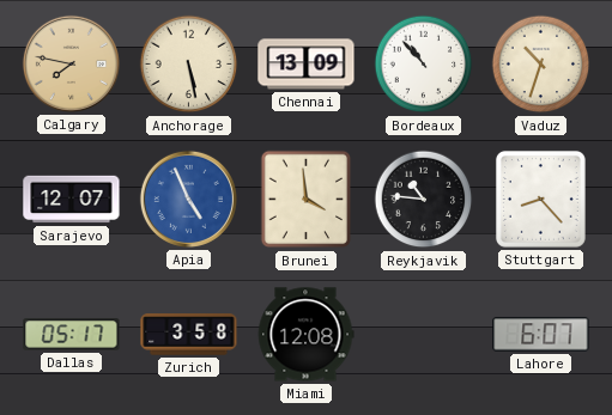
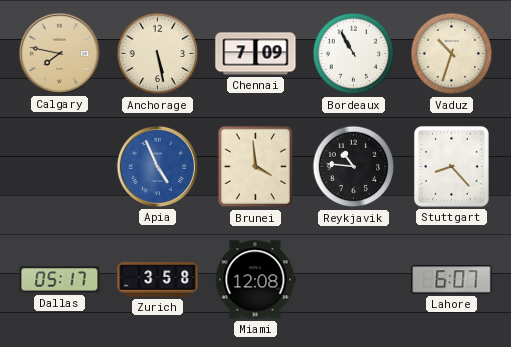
Chennai: 13:09 -> 7:09
Bordeaux: 10:53 -> 10:55
Sarajevo: 12:07 -> none
